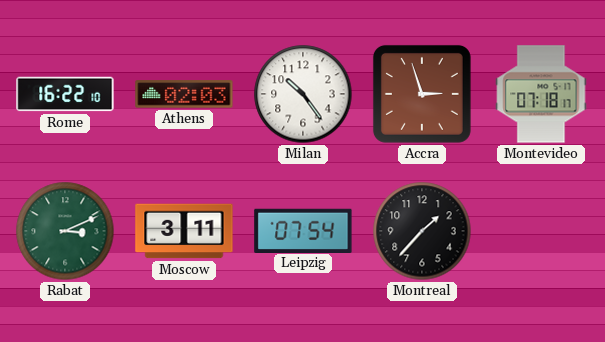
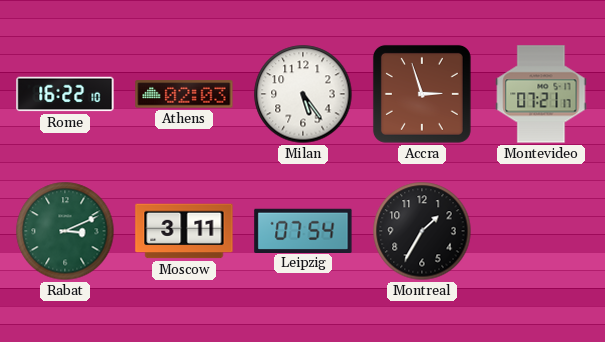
Milan: 10:24 -> 5:24
Montevideo: 07:18 -> 07:21
Montreal: 1:37 -> 1:35
